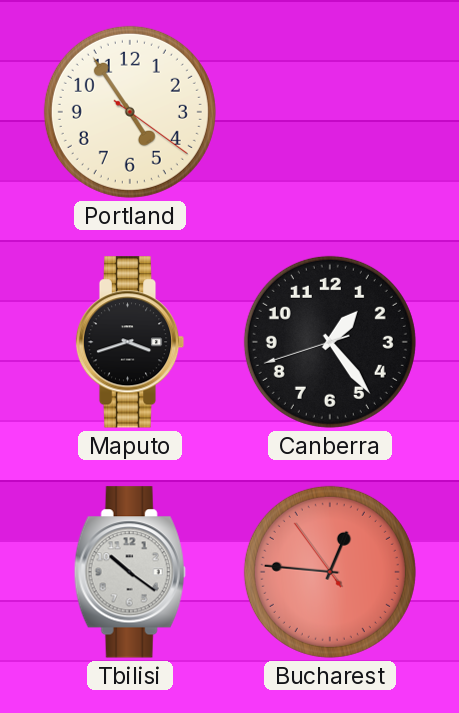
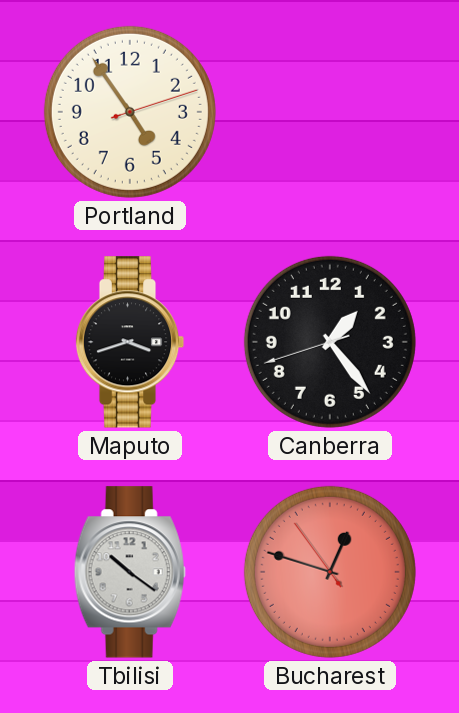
Portland: 4:54:21 -> 4:54:12
Bucharest: 12:45 -> 12:47
